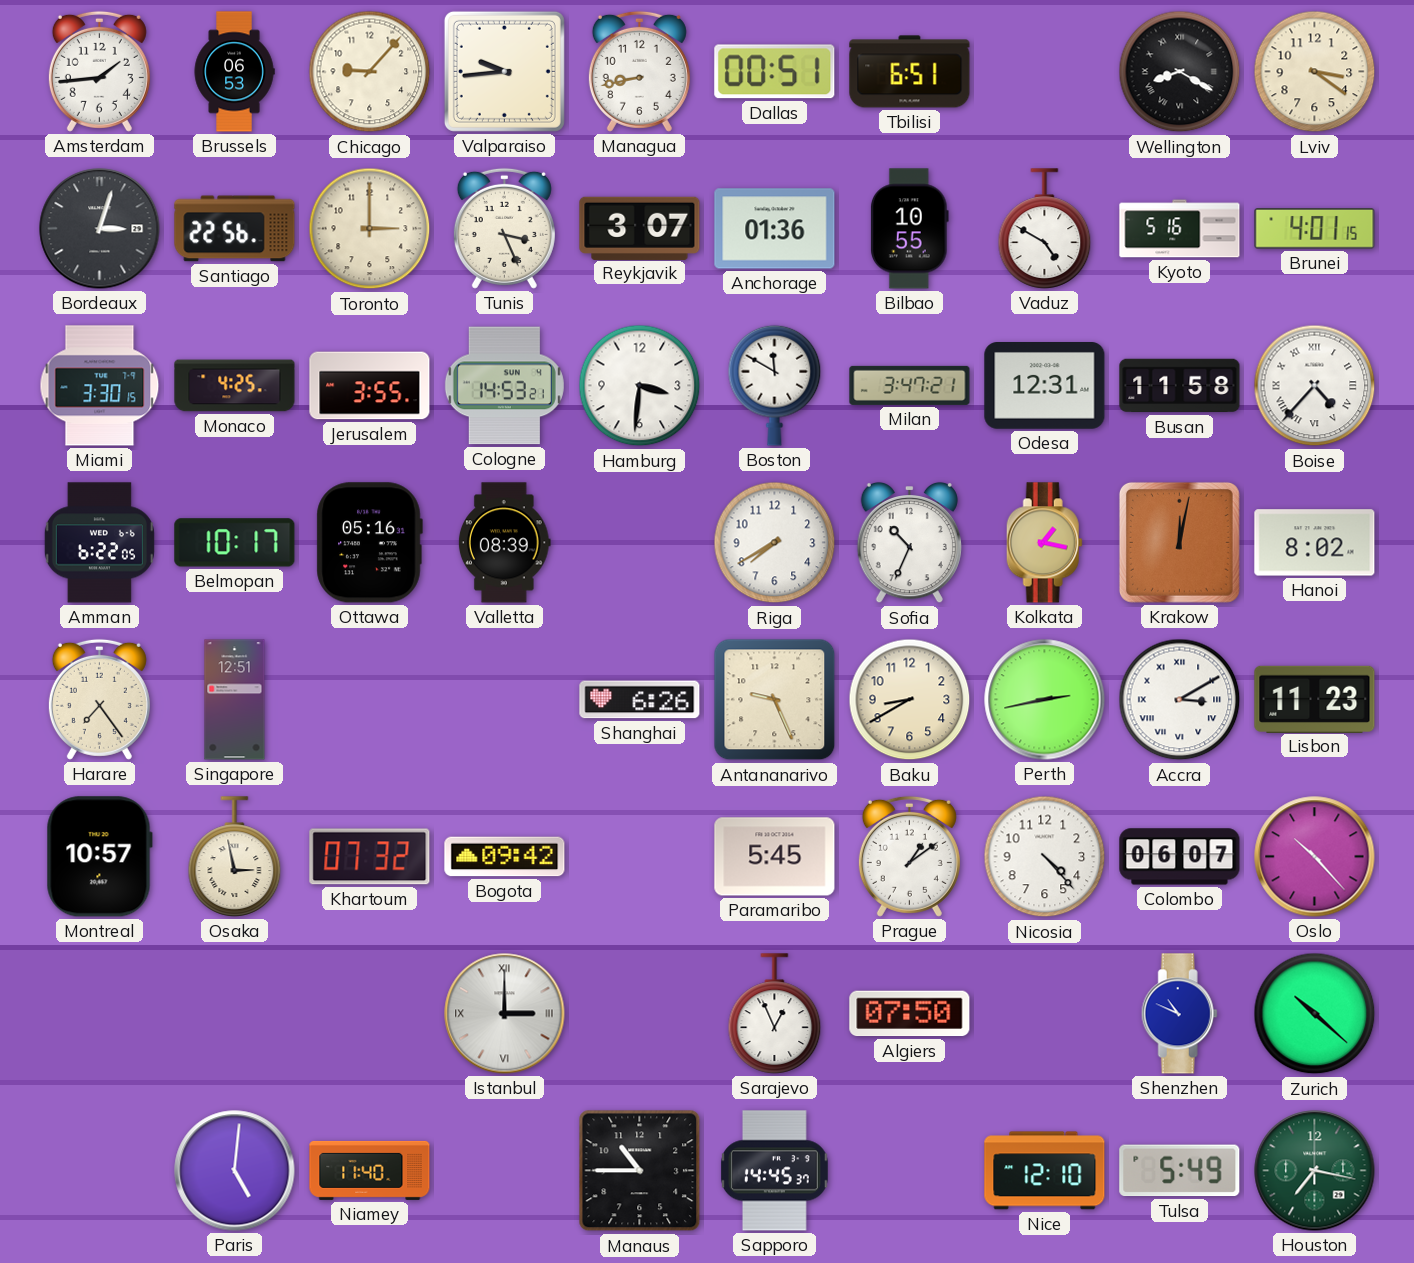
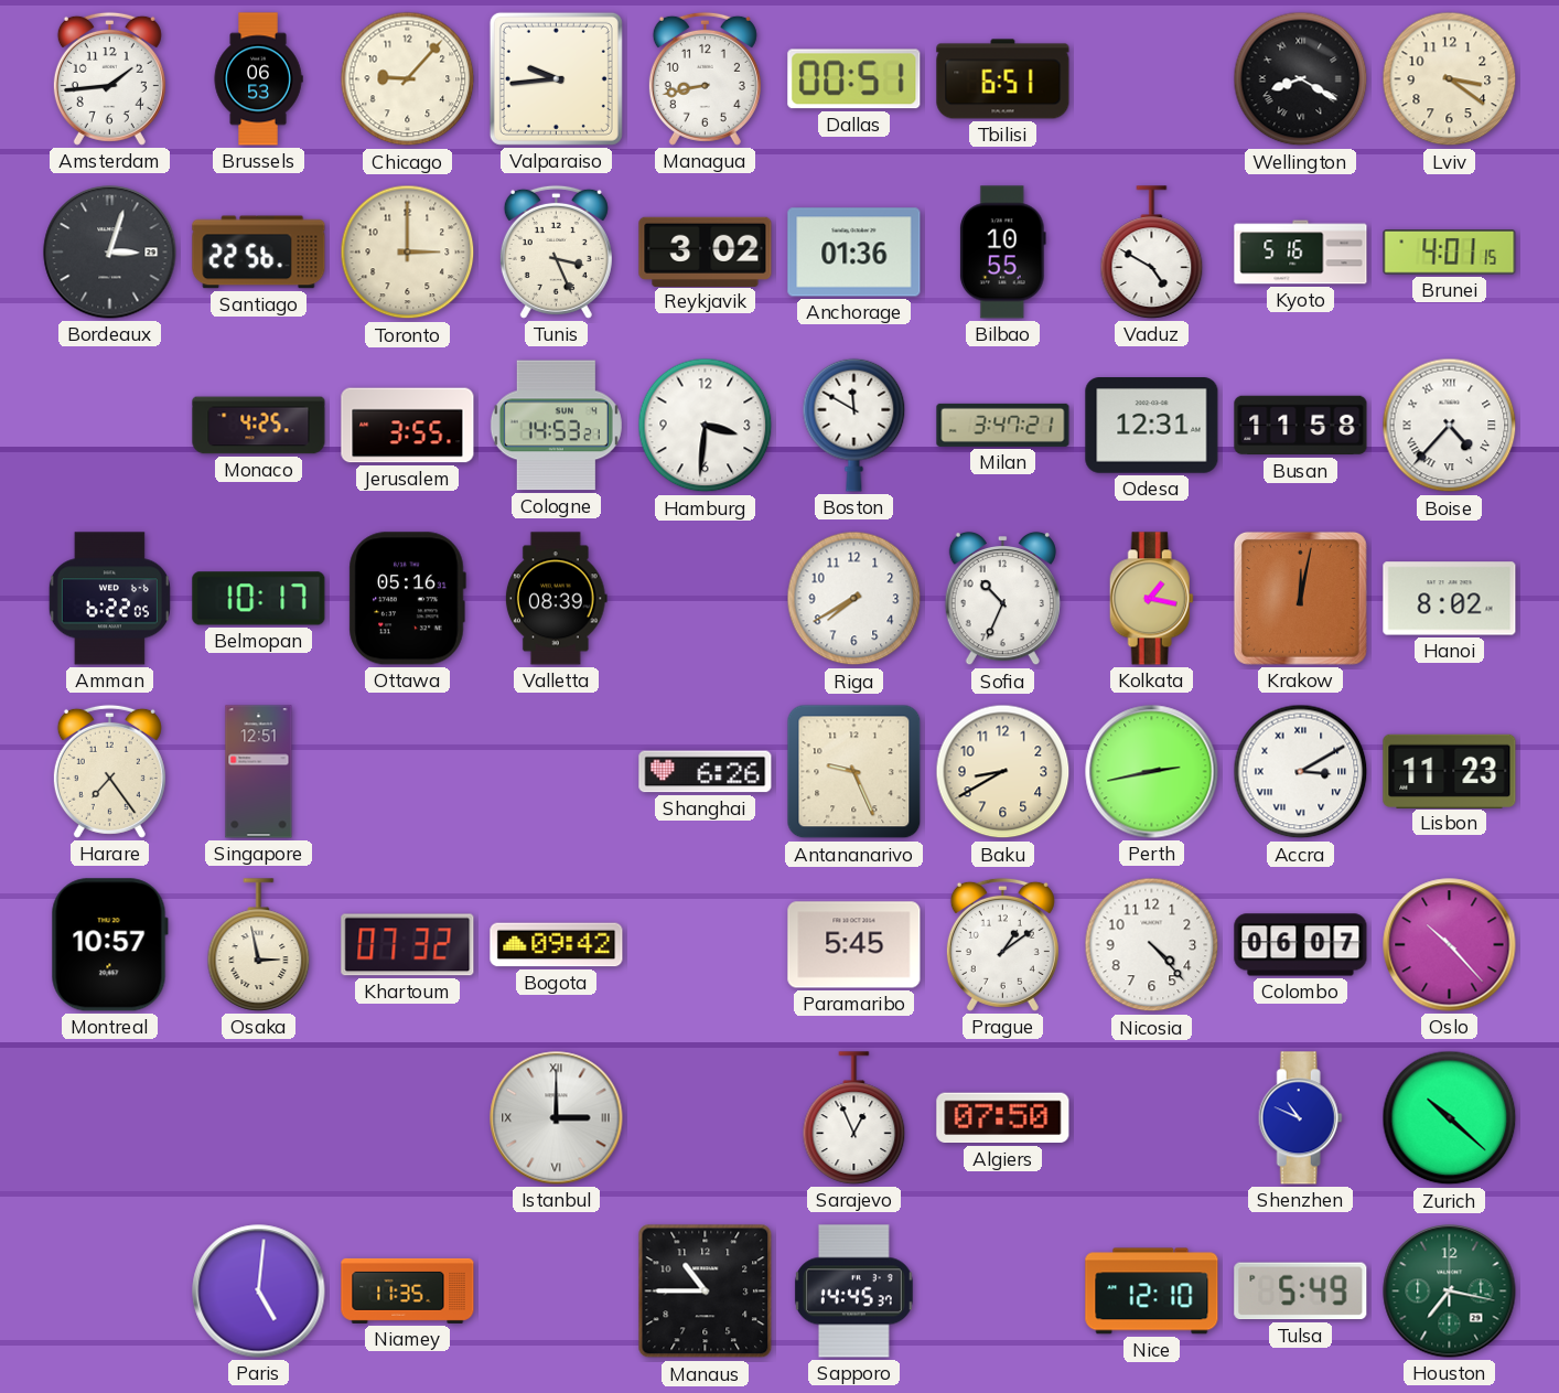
Reykjavik: 3:07 -> 3:02
Miami: 3:30 -> none
Niamey: 11:40 -> 11:35
